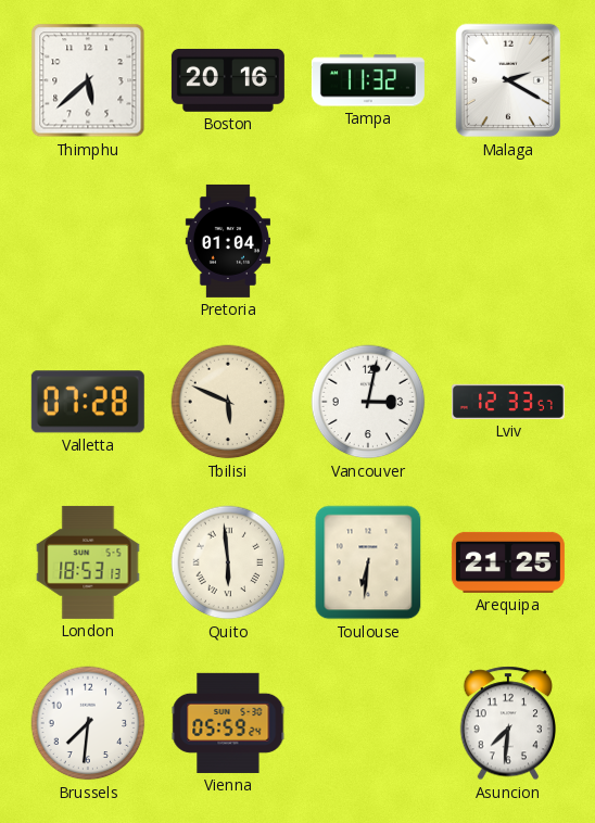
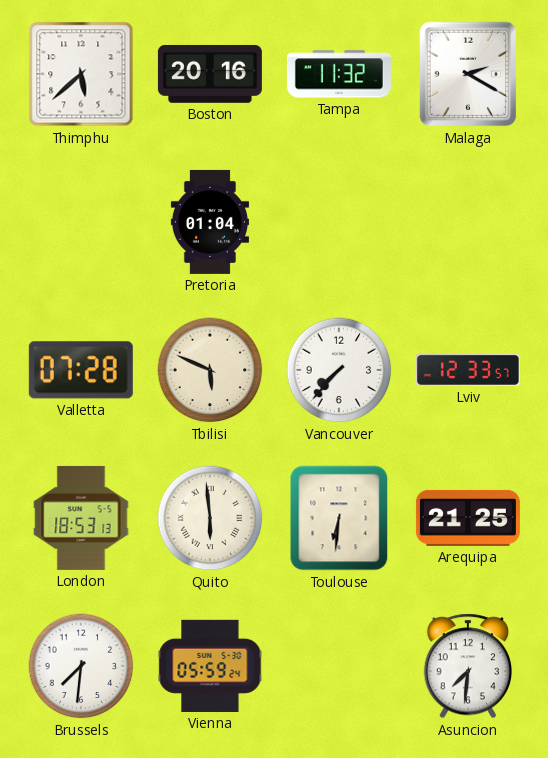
Vancouver: 3:02 -> 7:37
